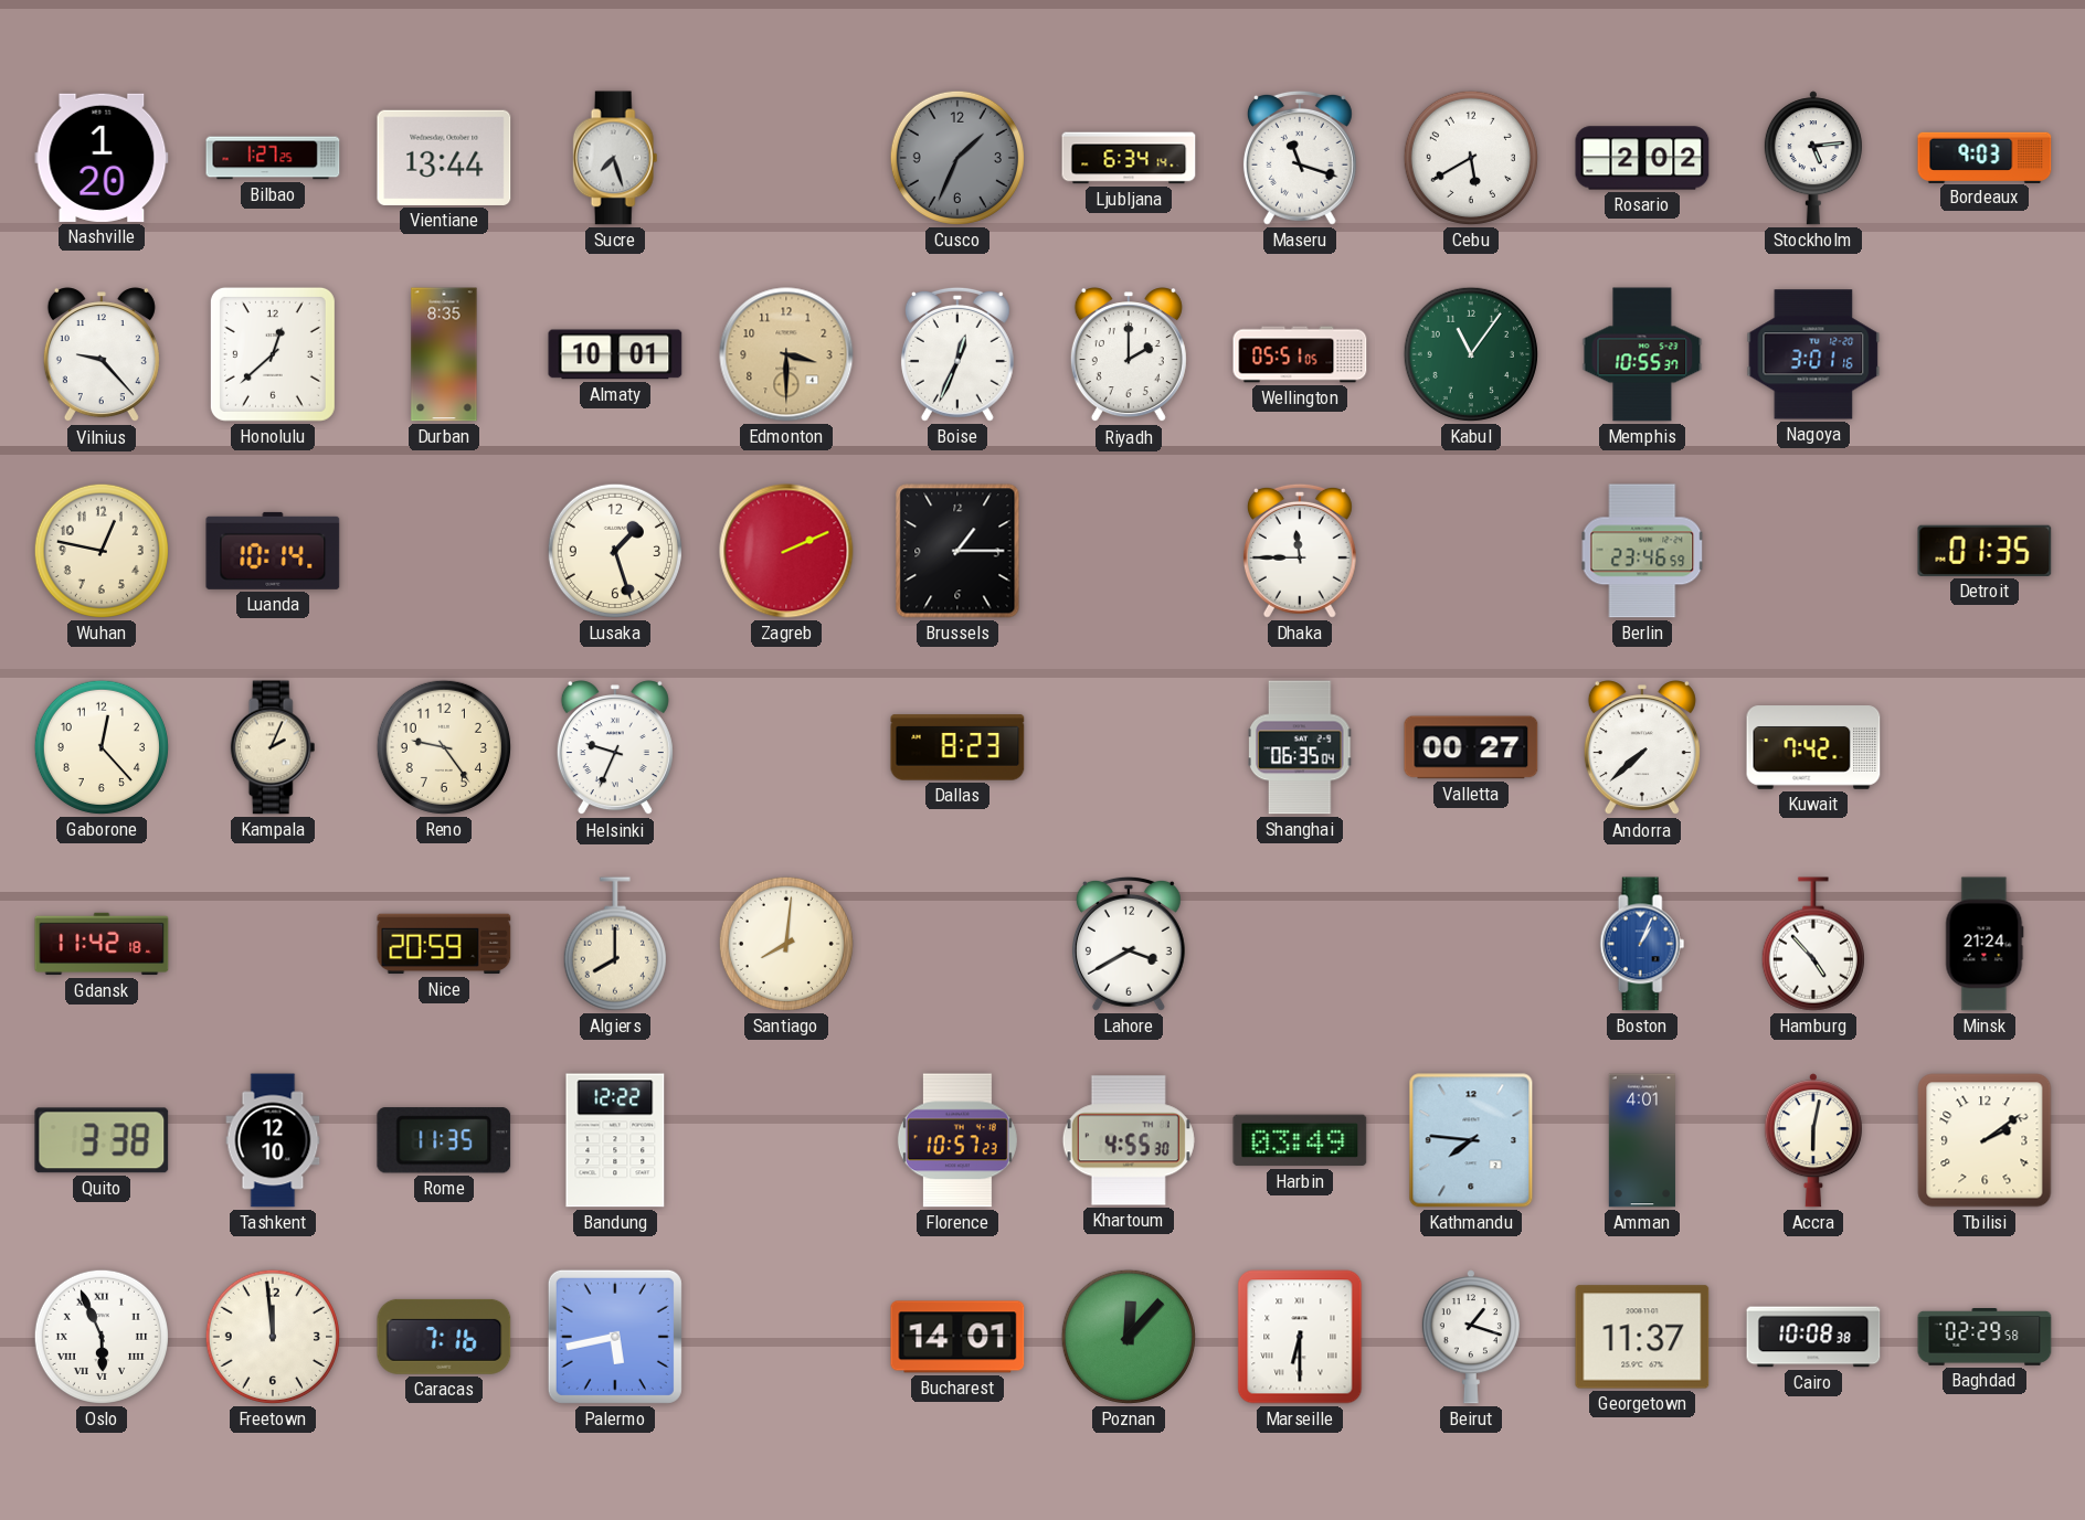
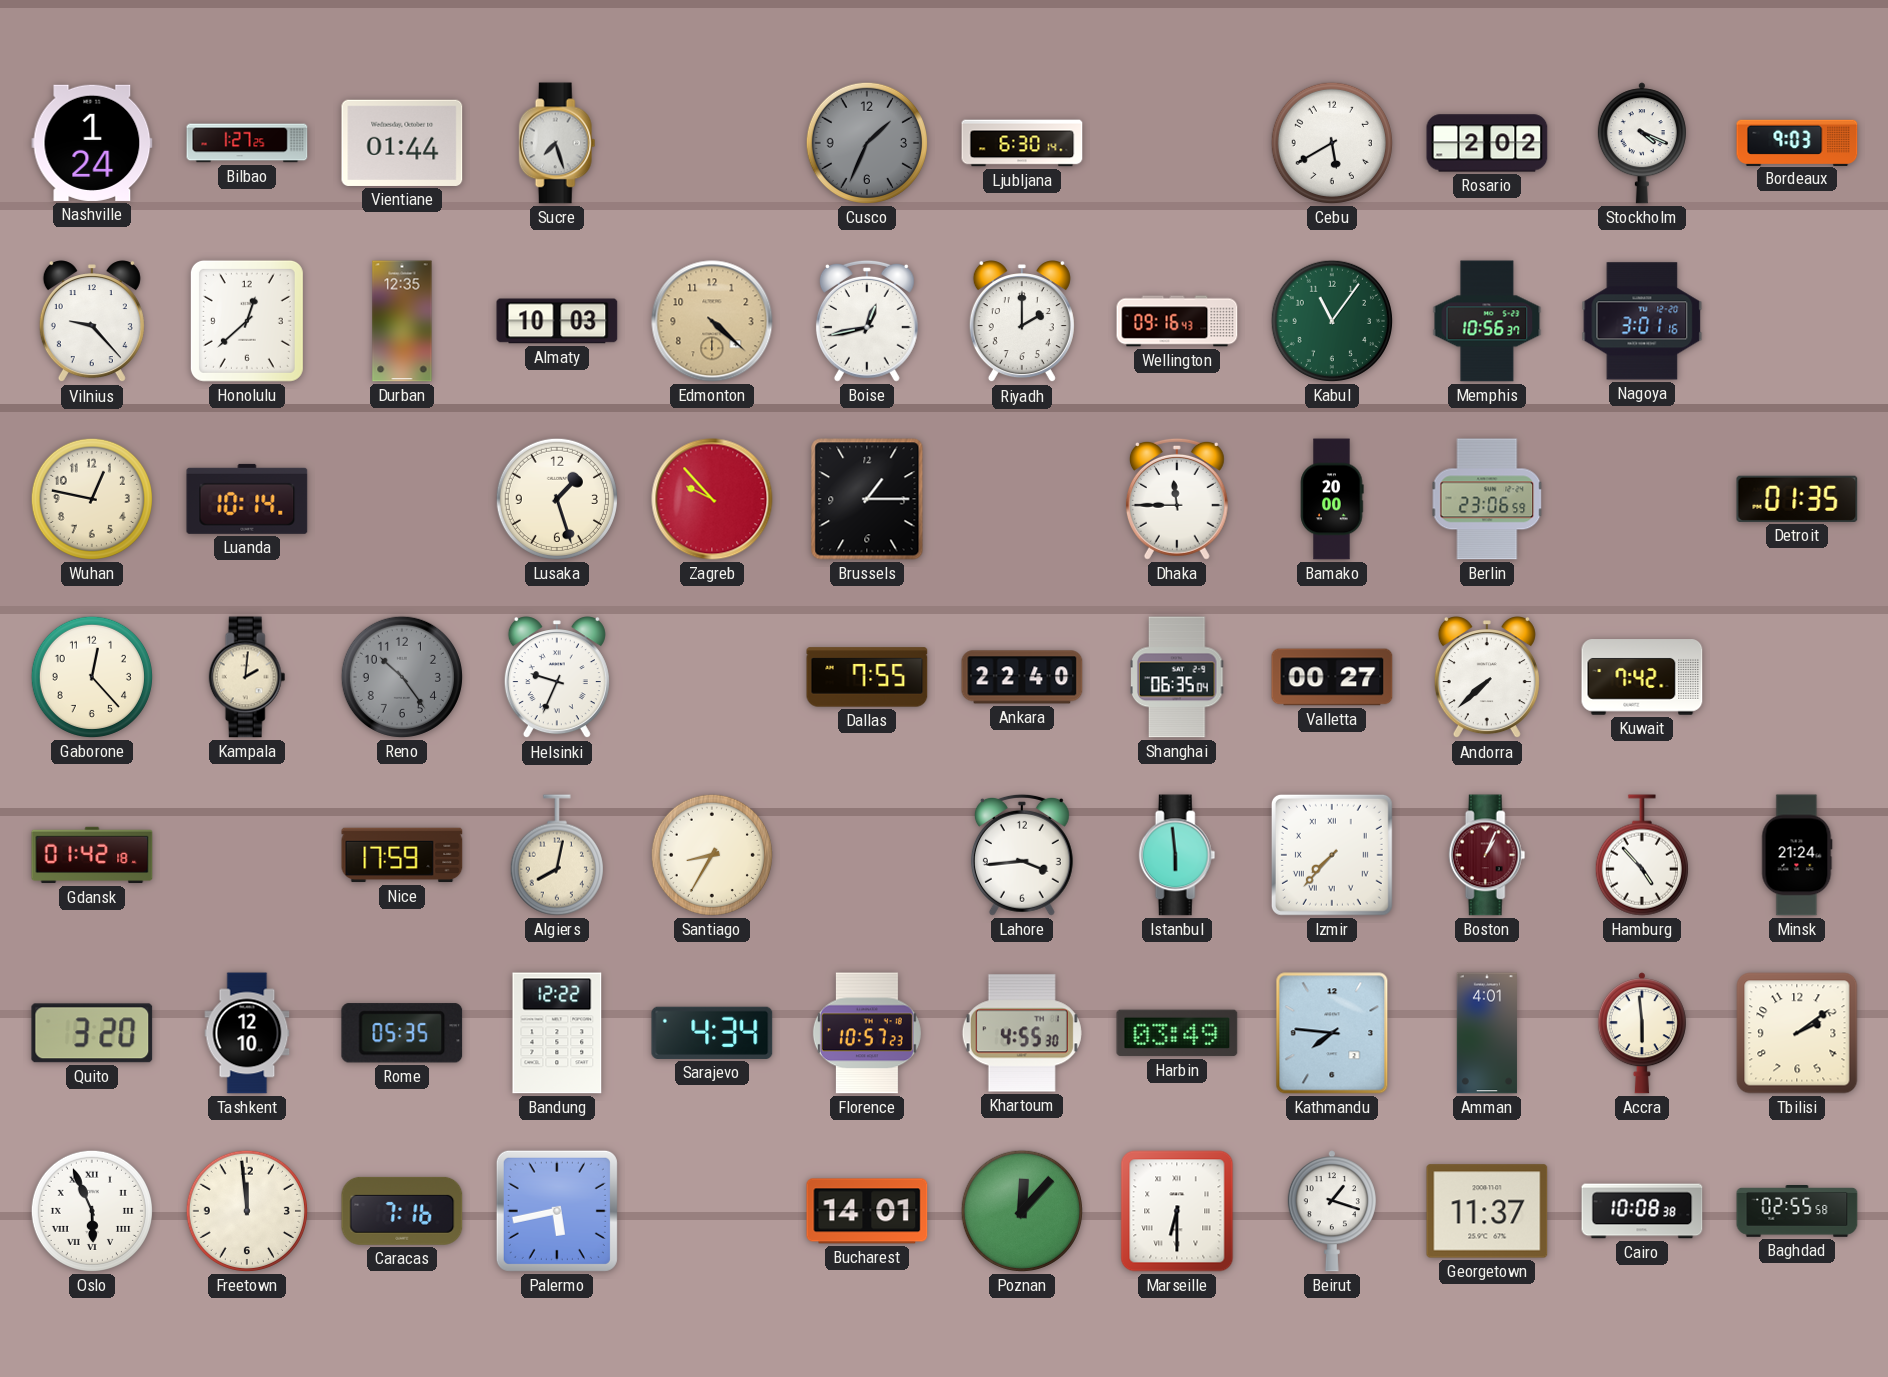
Nashville: 1:20 -> 1:24
Vientiane: 13:44 -> 01:44
Ljubljana: 6:34 -> 6:30
Maseru: 11:18 -> none
Stockholm: 5:14 -> 4:19
Durban: 8:35 -> 12:35
Almaty: 10:01 -> 10:03
Edmonton: 3:30 -> 4:22
Boise: 12:34 -> 12:43
Wellington: 05:51 -> 09:16
Memphis: 10:55 -> 10:56
Zagreb: 2:11 -> 9:53
Bamako: none -> 20:00
Berlin: 23:46 -> 23:06
Kampala: 2:04 -> 2:01
Reno: 9:24 -> 10:24
Reno dial: cream -> grey
Dallas: 8:23 -> 7:55
Ankara: none -> 22:40
Gdansk: 11:42 -> 01:42
Nice: 20:59 -> 17:59
Algiers: 8:00 -> 8:02
Santiago: 8:01 -> 8:35
Lahore: 3:40 -> 3:44
Istanbul: none -> 5:59
Izmir: none -> 7:37
Boston dial: blue -> burgundy
Quito: 3:38 -> 3:20
Rome: 11:35 -> 05:35
Sarajevo: none -> 4:34
Accra: 6:02 -> 5:59
Baghdad: 02:29 -> 02:55
